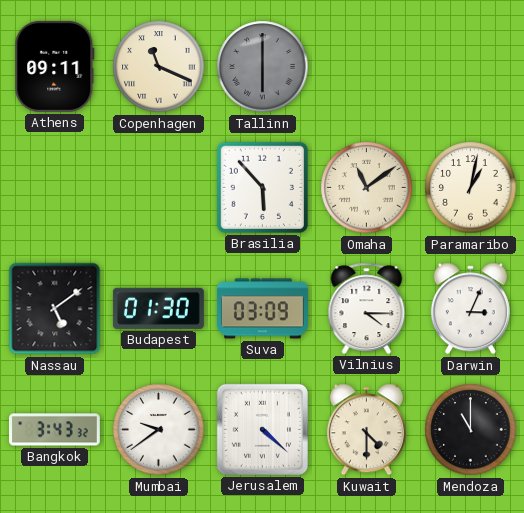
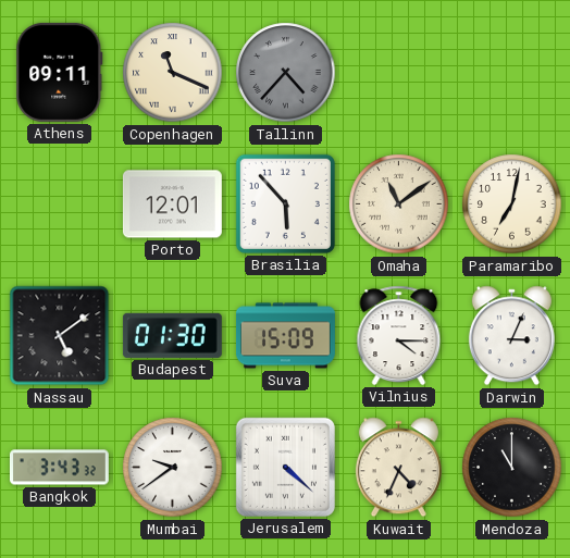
Tallinn: 6:00 -> 4:37
Porto: none -> 12:01
Paramaribo: 1:02 -> 7:02
Suva: 03:09 -> 15:09
Kuwait: 4:30 -> 4:34
